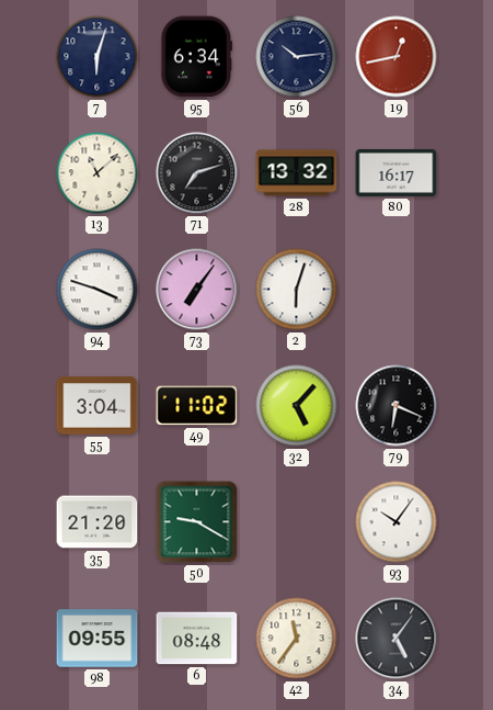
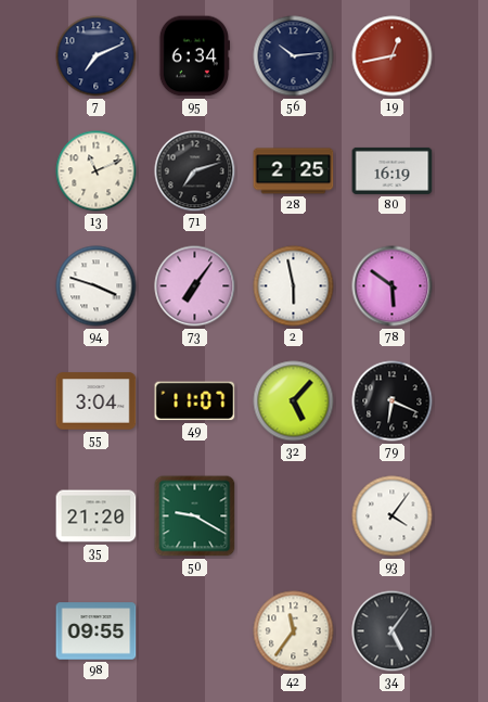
7: 6:03 -> 7:11
13: 11:08 -> 11:11
28: 13:32 -> 2:25
80: 16:17 -> 16:19
2: 6:03 -> 5:58
78: none -> 5:51
49: 11:02 -> 11:07
93: 10:06 -> 4:06
6: 08:48 -> none
